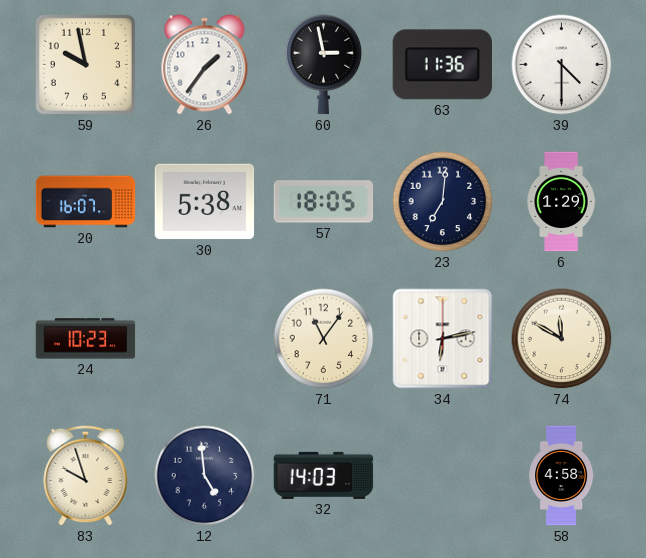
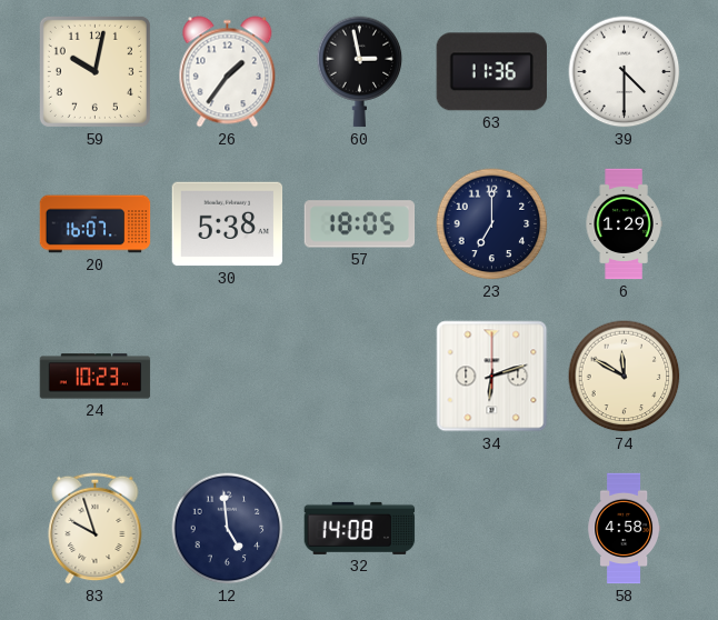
59: 9:58 -> 10:02
23: 7:01 -> 7:00
71: 11:06 -> none
34: 6:13 -> 6:12
32: 14:03 -> 14:08
